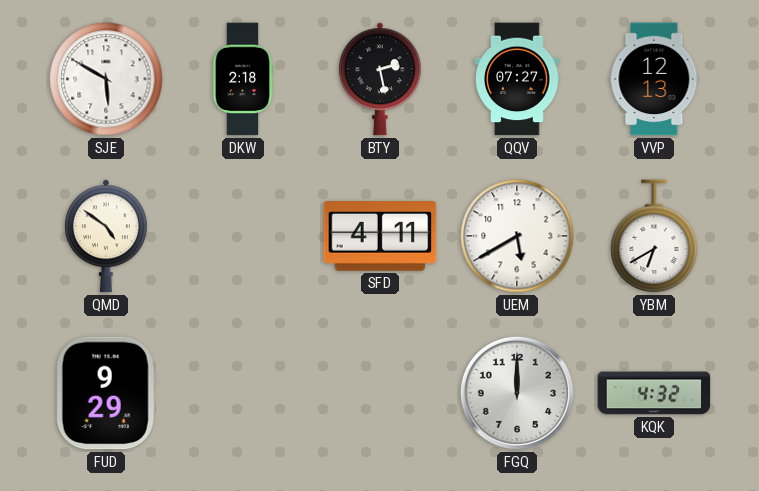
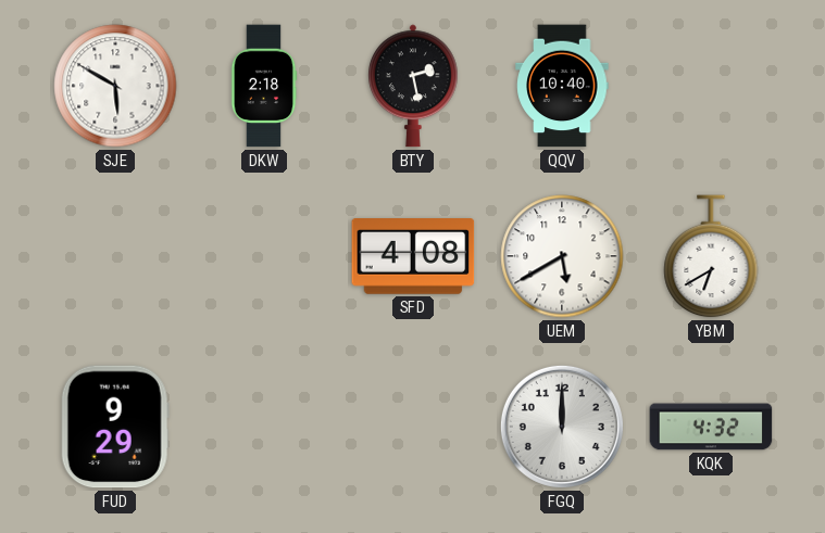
QQV: 07:27 -> 10:40
VVP: 12:13 -> none
QMD: 4:51 -> none
SFD: 4:11 -> 4:08
